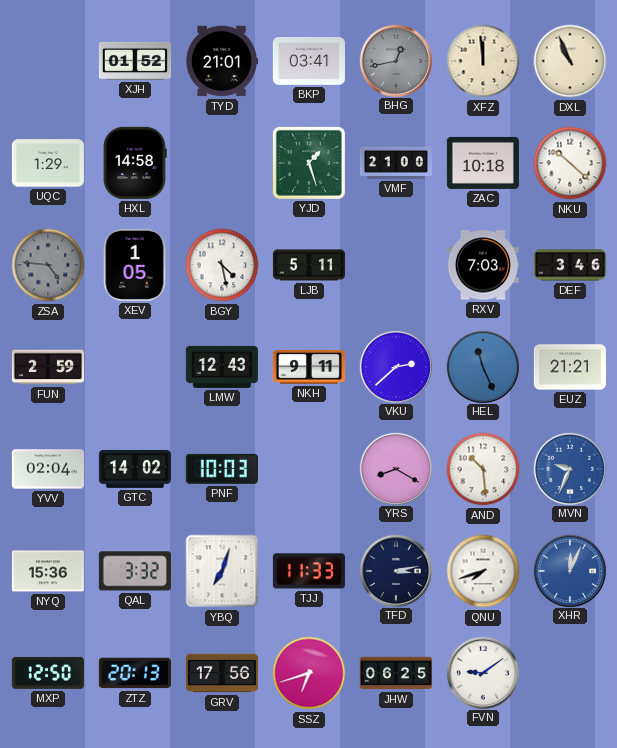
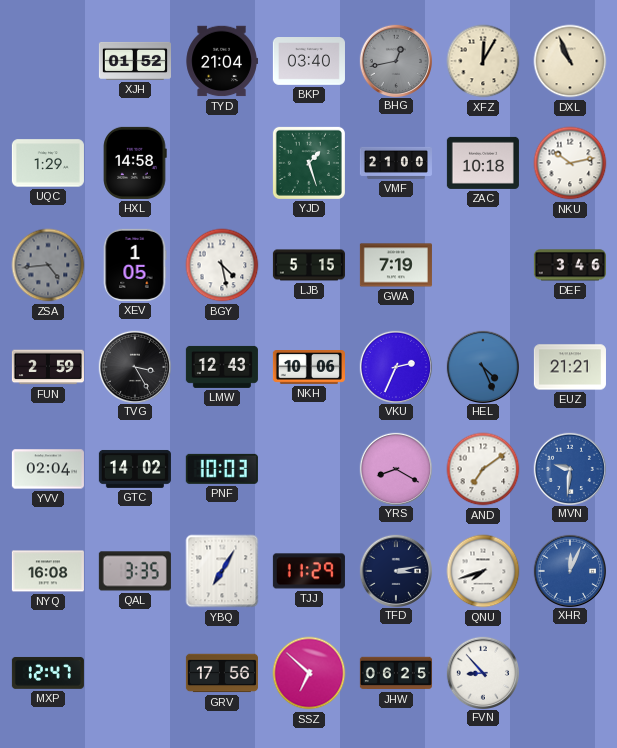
TYD: 21:01 -> 21:04
BKP: 03:41 -> 03:40
XFZ: 11:59 -> 12:05
NKU: 10:22 -> 10:13
ZSA: 4:46 -> 4:44
LJB: 5:11 -> 5:15
GWA: none -> 7:19
RXV: 7:03 -> none
TVG: none -> 3:25
NKH: 9:11 -> 10:06
VKU: 2:38 -> 2:34
HEL: 11:26 -> 4:26
AND: 10:29 -> 7:09
MVN: 9:34 -> 9:31
NYQ: 15:36 -> 16:08
QAL: 3:32 -> 3:35
YBQ: 7:03 -> 7:05
TJJ: 11:33 -> 11:29
MXP: 12:50 -> 12:47
ZTZ: 20:13 -> none
SSZ: 6:42 -> 6:52
FVN: 9:09 -> 8:53
